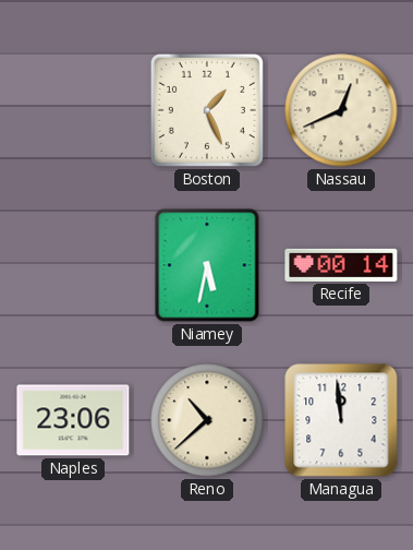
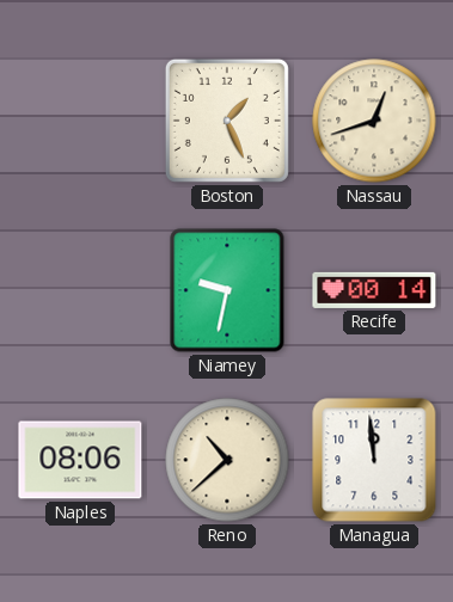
Nassau: 12:41 -> 12:42
Niamey: 5:32 -> 9:32
Naples: 23:06 -> 08:06
